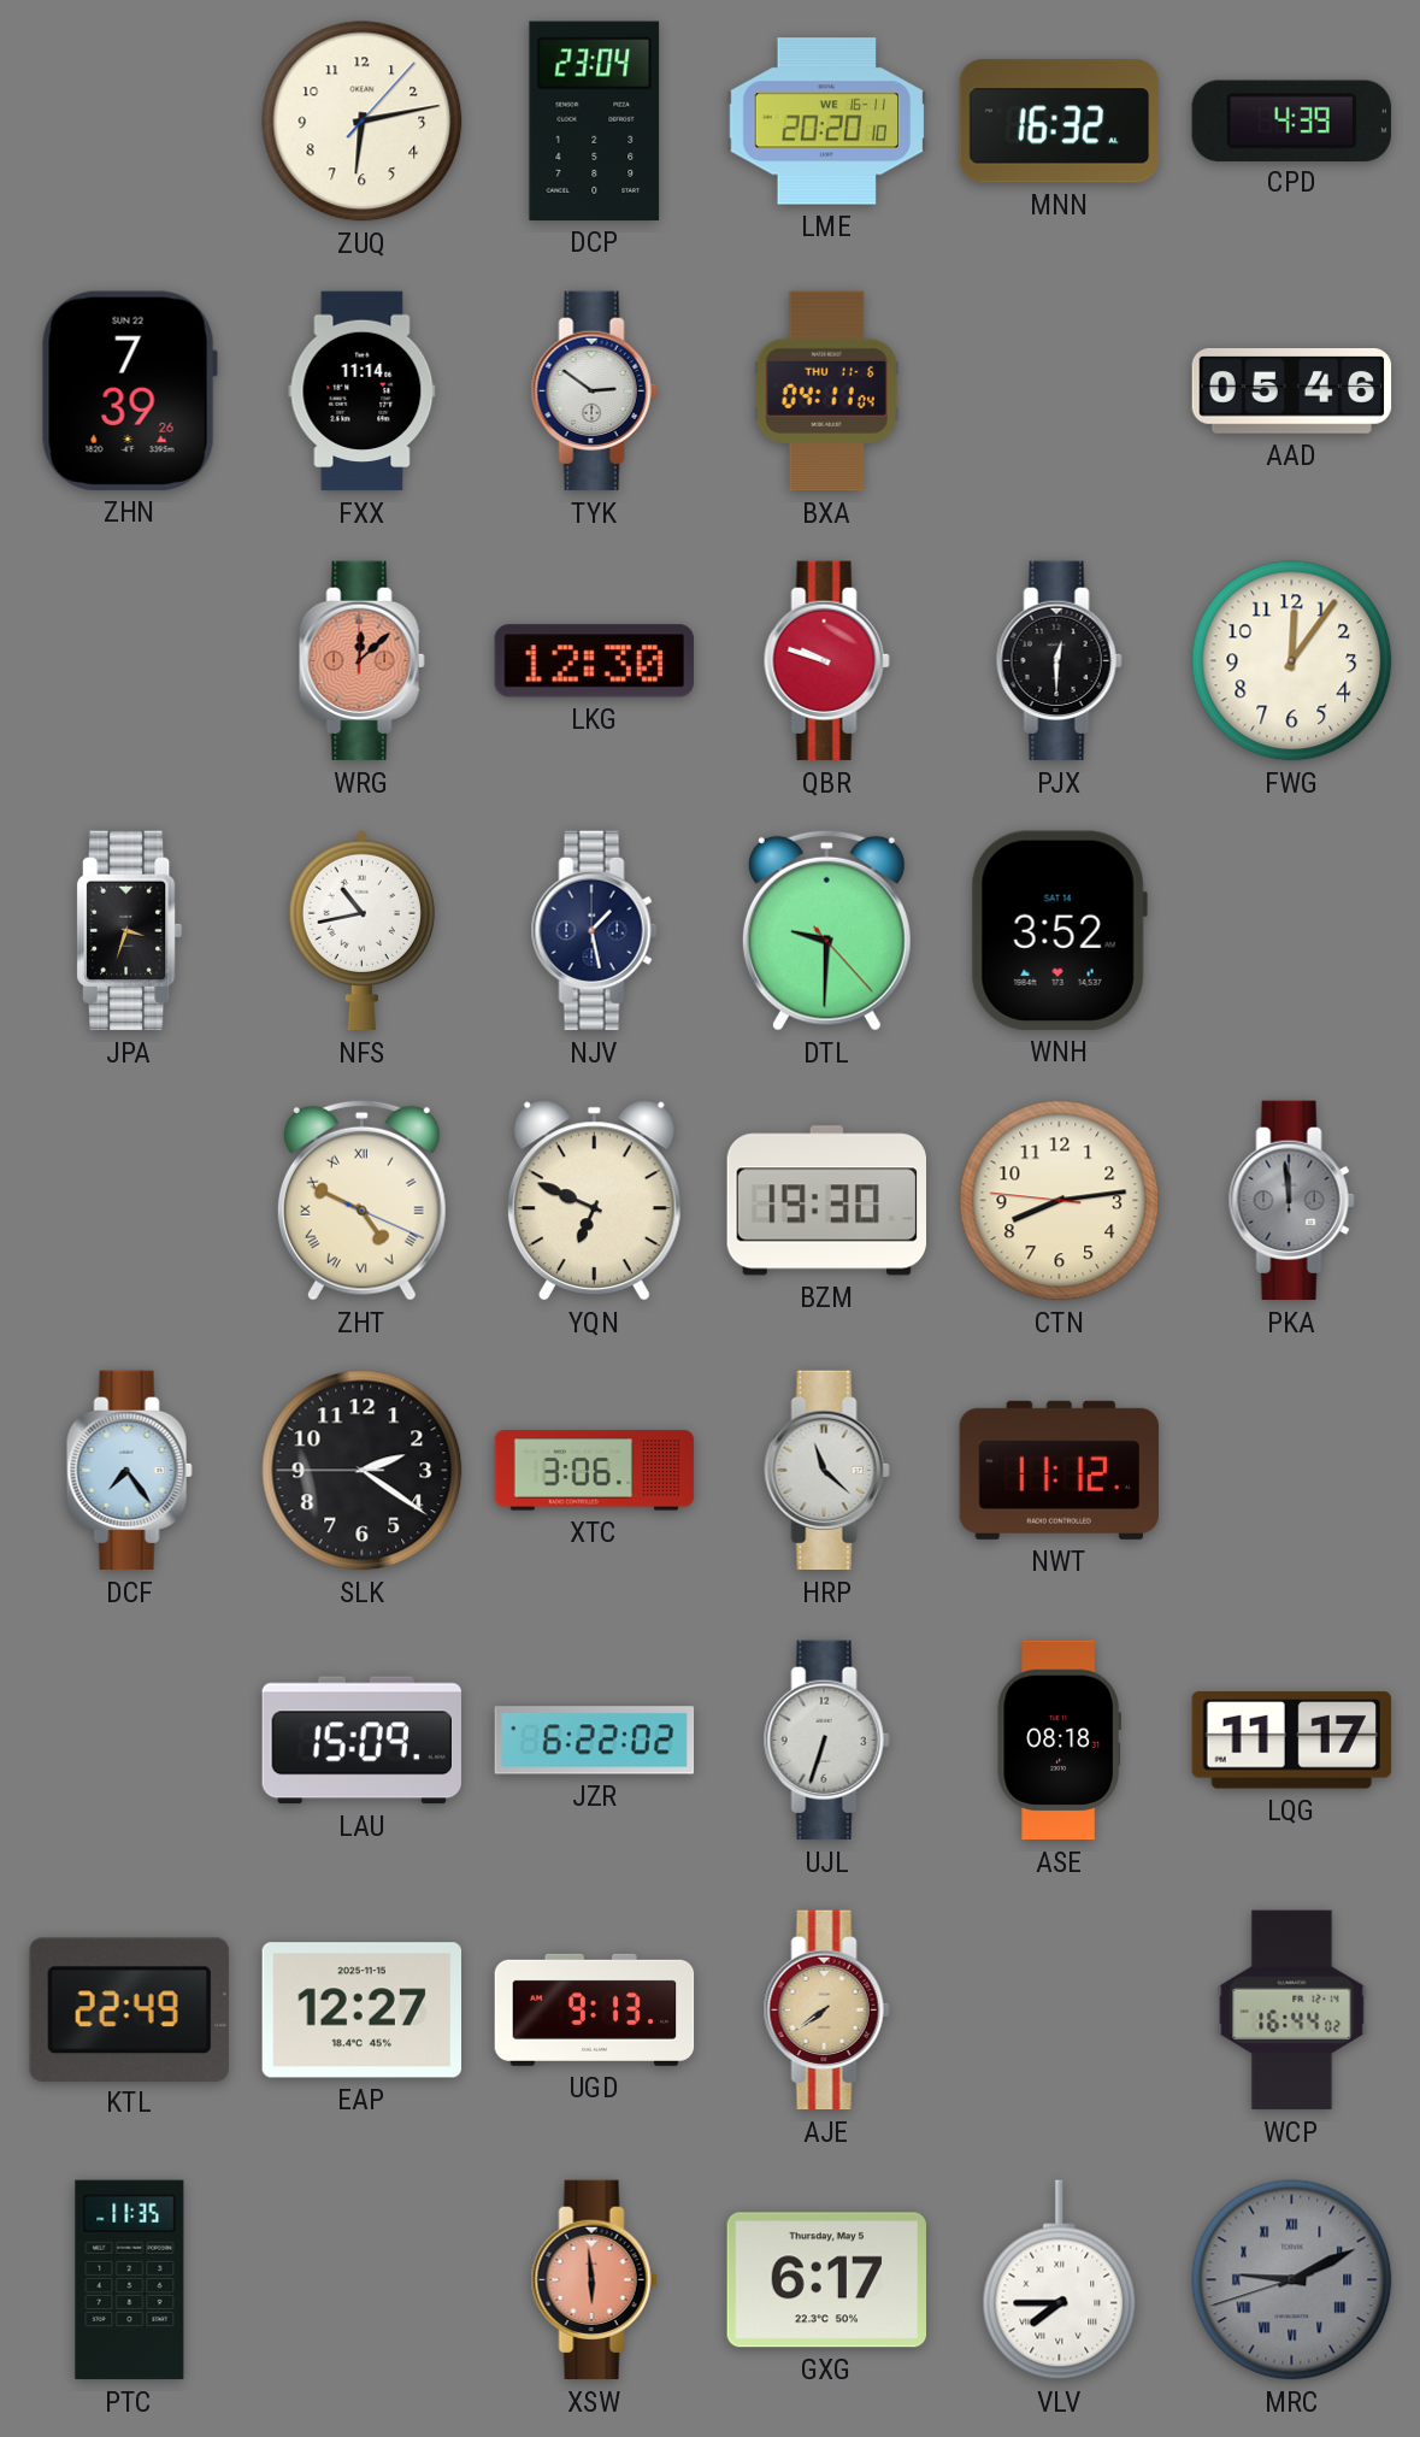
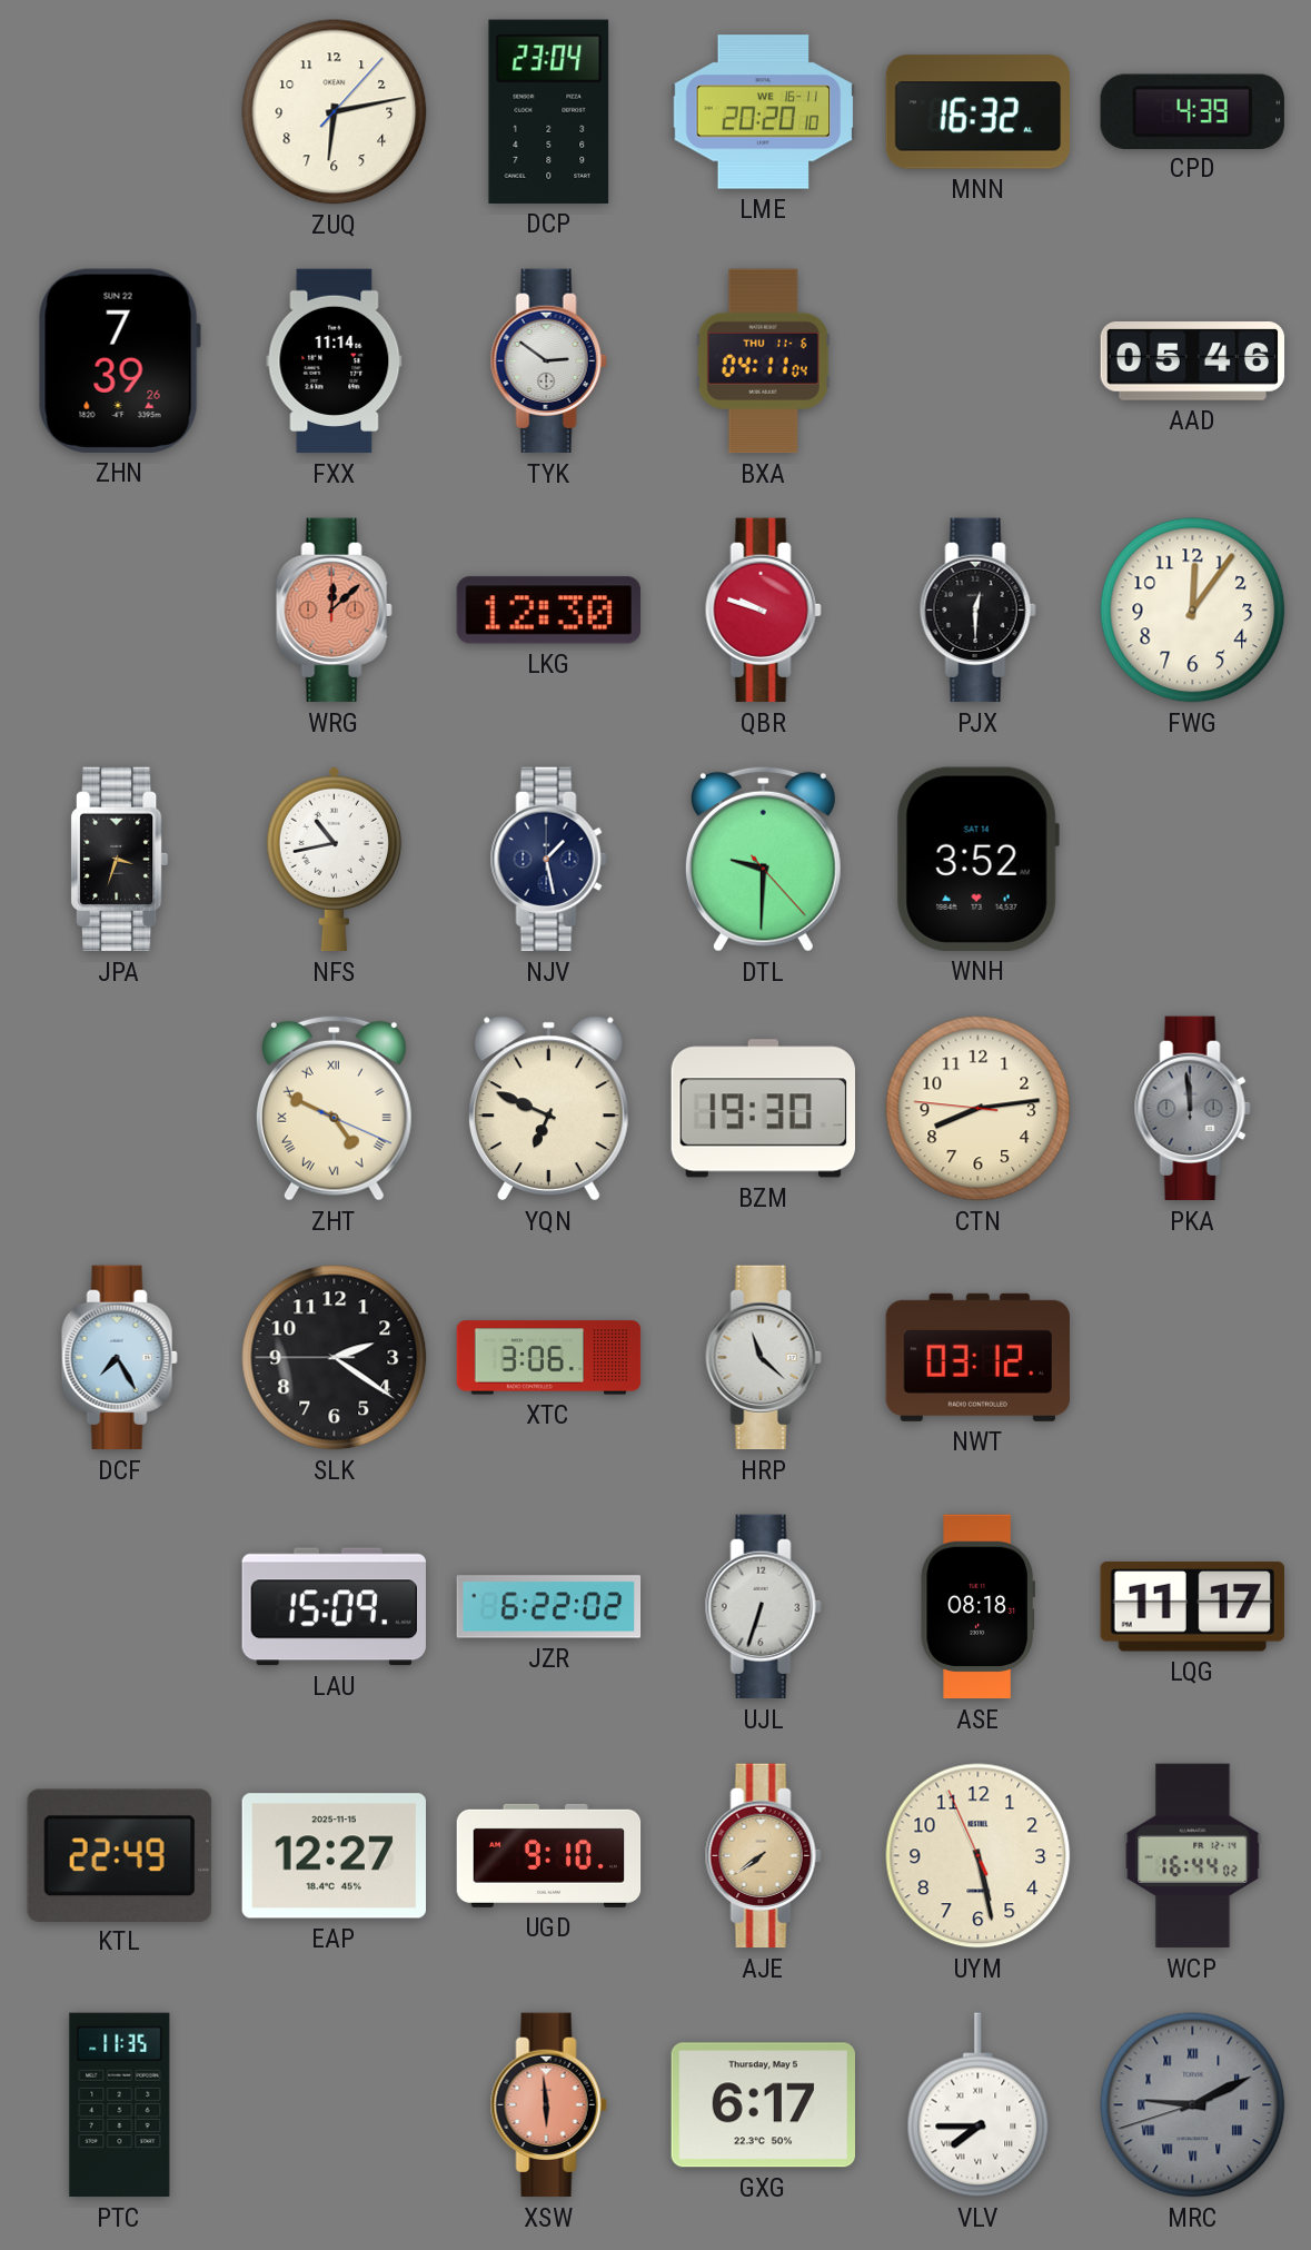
DCF: 7:24 -> 7:25
NWT: 11:12 -> 03:12
UGD: 9:13 -> 9:10
UYM: none -> 5:27
